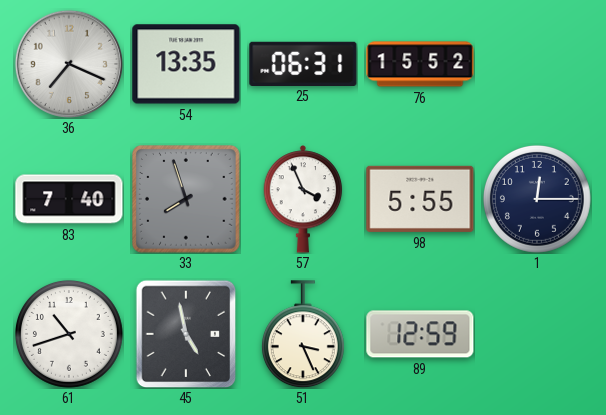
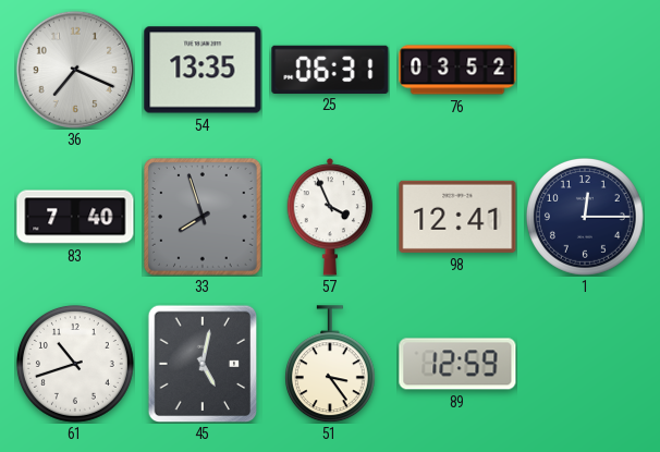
76: 15:52 -> 03:52
98: 5:55 -> 12:41
45: 4:58 -> 5:02
51: 3:26 -> 3:24
